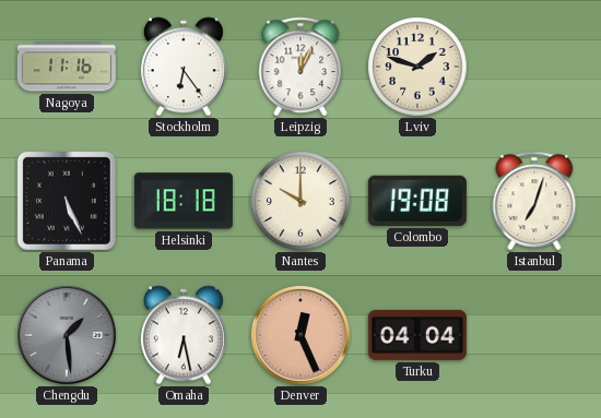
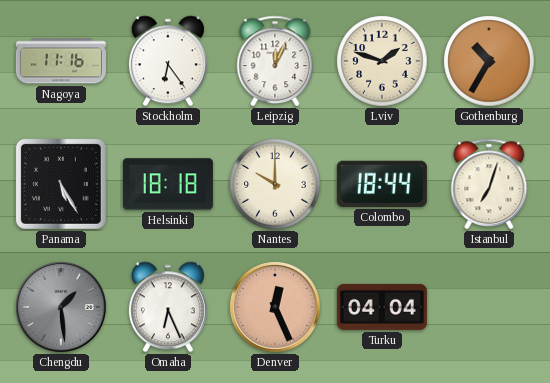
Gothenburg: none -> 10:35
Panama: 5:26 -> 5:25
Colombo: 19:08 -> 18:44
Omaha: 6:28 -> 6:26
